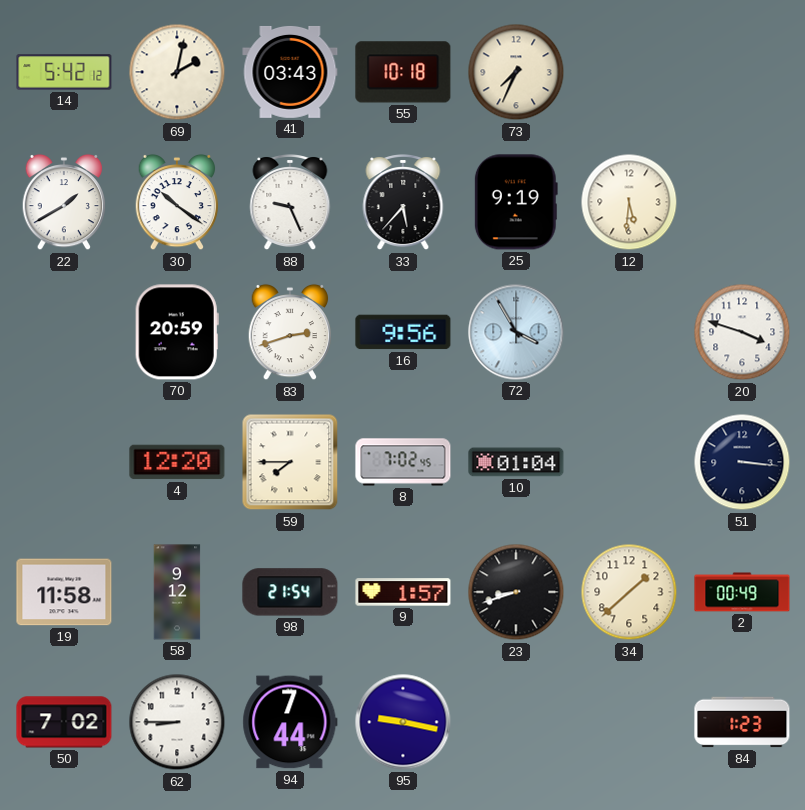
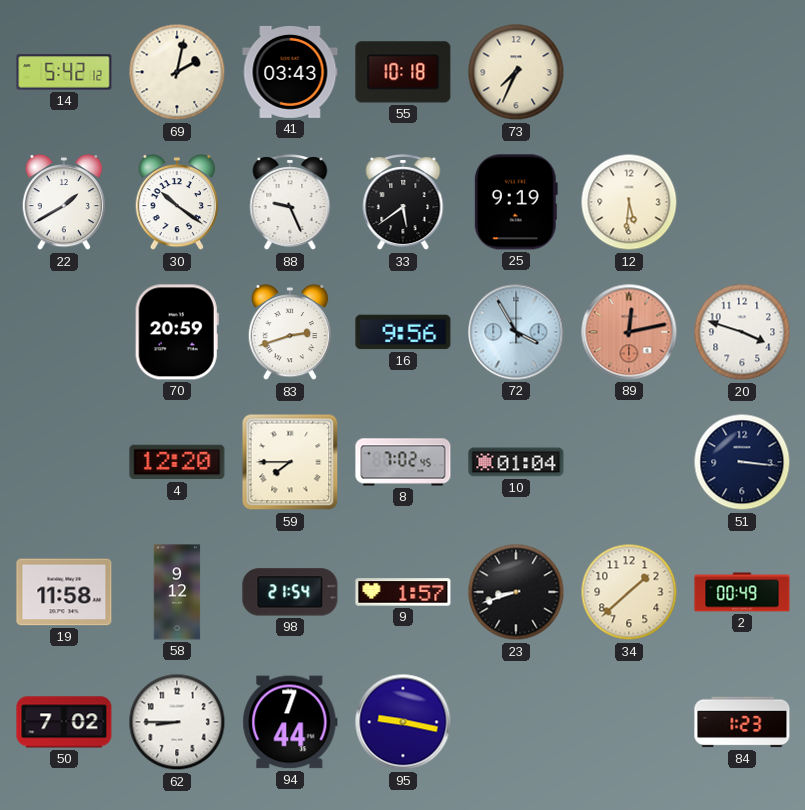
33: 5:37 -> 5:39
89: none -> 12:13
